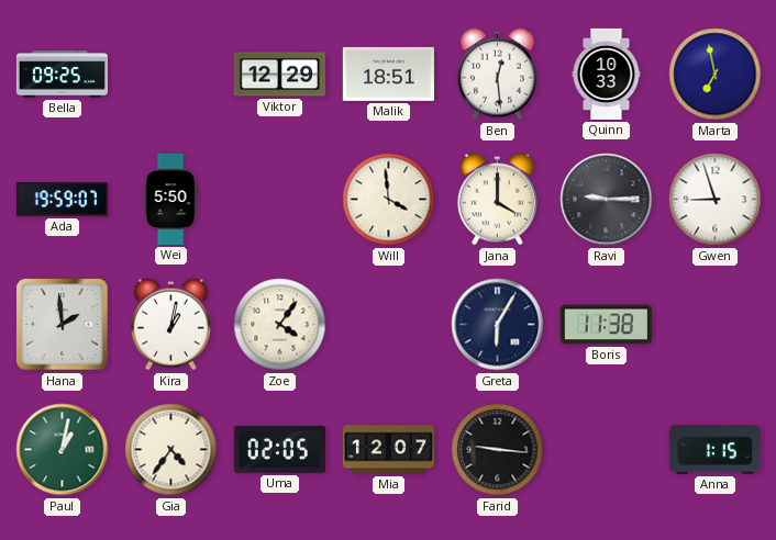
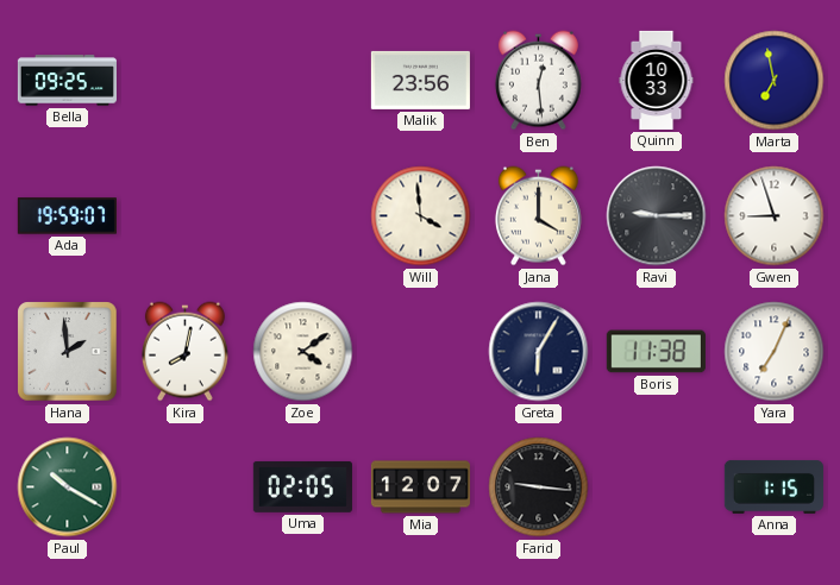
Viktor: 12:29 -> none
Malik: 18:51 -> 23:56
Wei: 5:50 -> none
Kira: 1:02 -> 8:02
Zoe: 4:06 -> 4:09
Yara: none -> 7:04
Paul: 1:02 -> 10:20
Gia: 4:36 -> none
